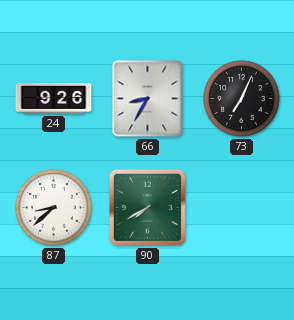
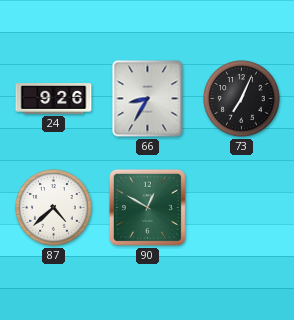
87: 8:38 -> 4:38
90: 7:40 -> 12:50
